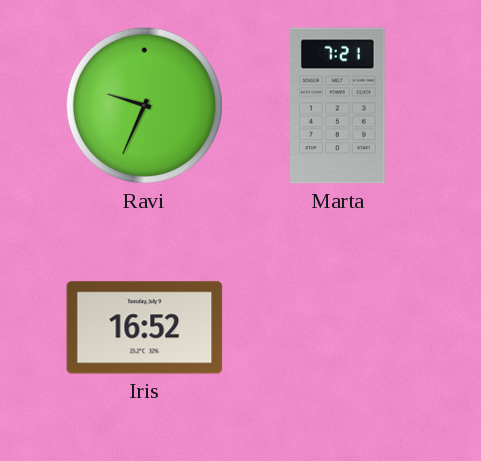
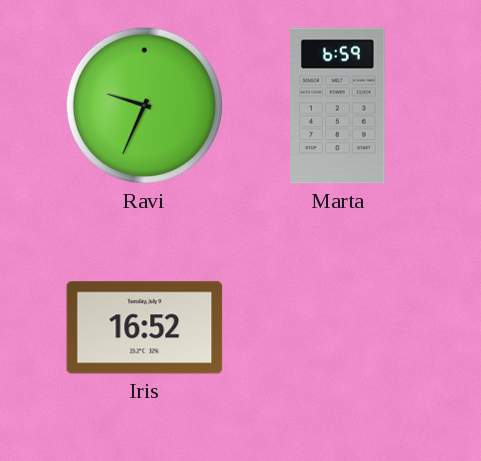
Marta: 7:21 -> 6:59
